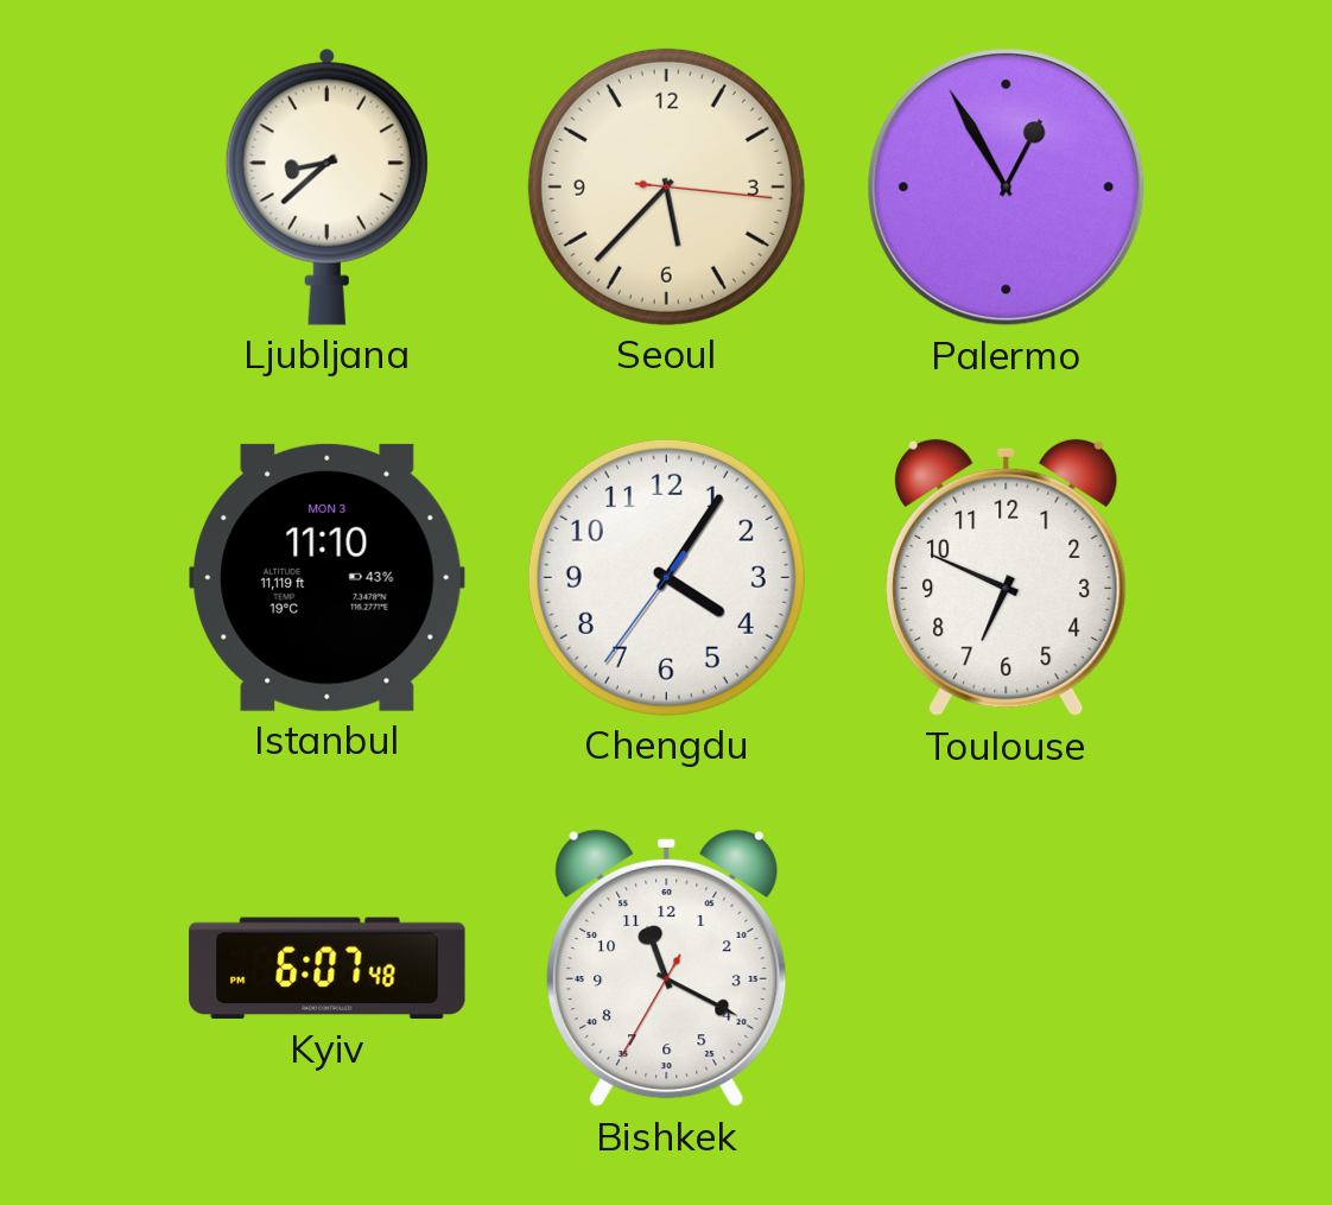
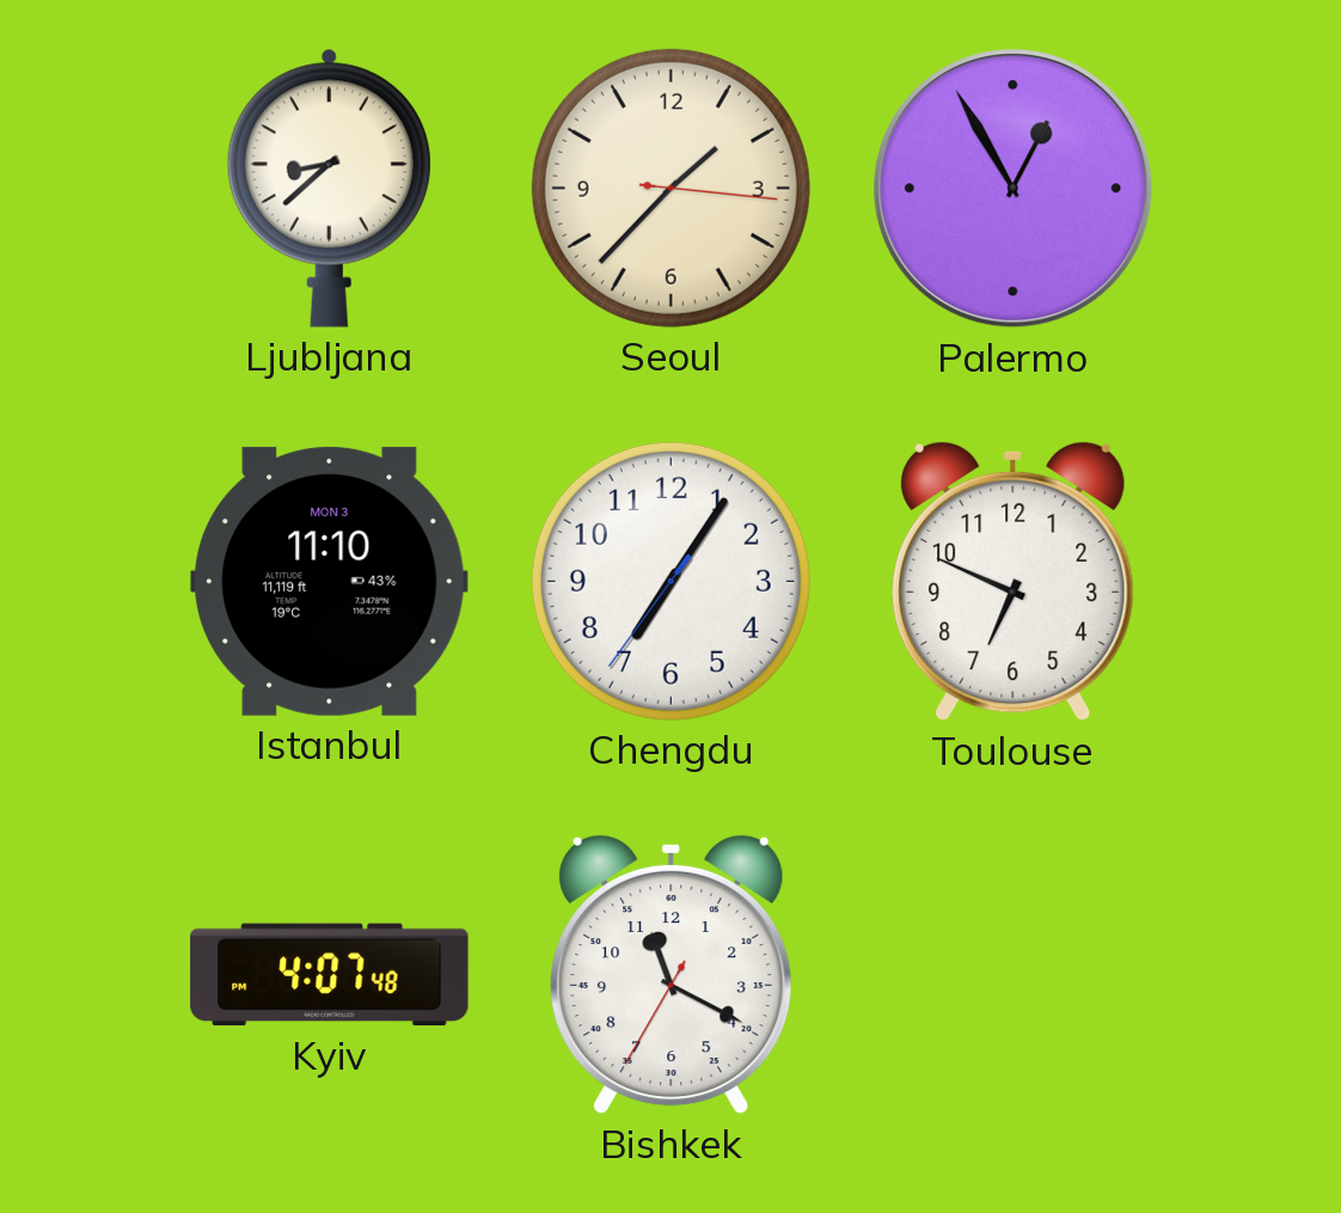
Seoul: 5:37 -> 1:37
Chengdu: 4:05 -> 7:05
Kyiv: 6:07 -> 4:07
